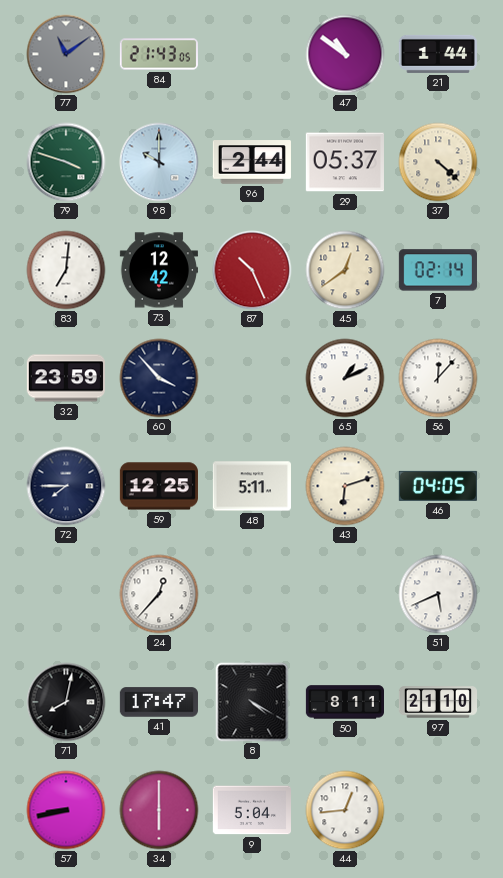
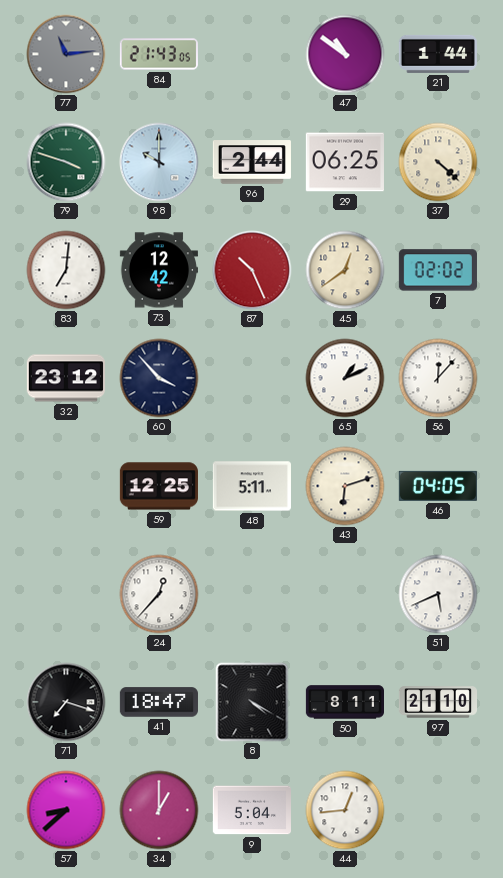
77: 11:09 -> 11:14
29: 05:37 -> 06:25
7: 02:14 -> 02:02
32: 23:59 -> 23:12
72: 7:45 -> none
71: 8:02 -> 7:18
41: 17:47 -> 18:47
57: 8:43 -> 8:38
34: 6:00 -> 1:00
